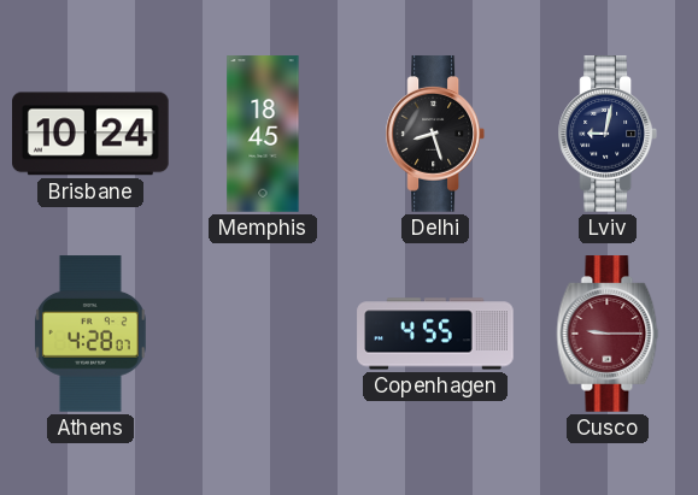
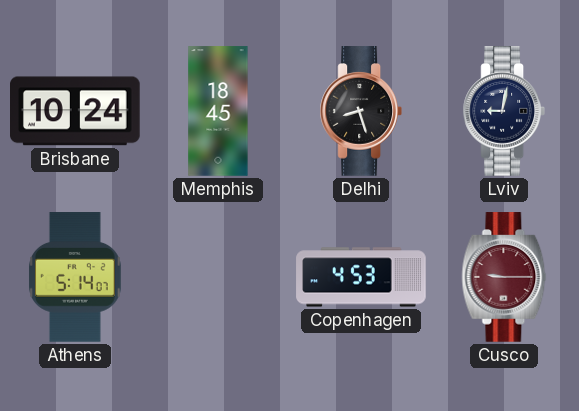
Athens: 4:28 -> 5:14
Copenhagen: 4:55 -> 4:53
